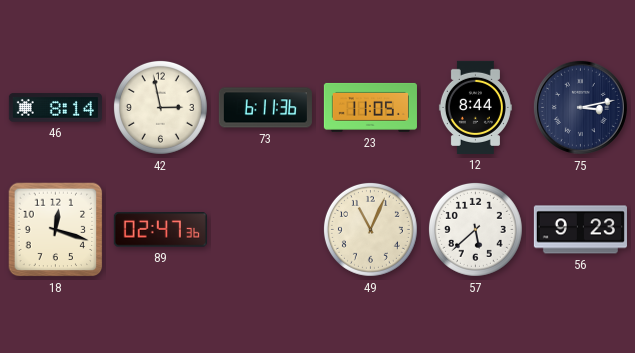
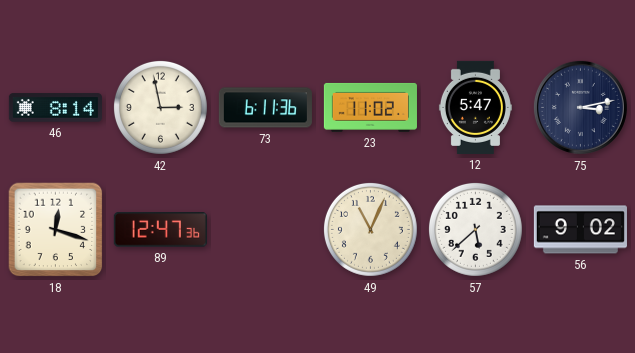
23: 11:05 -> 11:02
12: 8:44 -> 5:47
89: 02:47 -> 12:47
56: 9:23 -> 9:02
